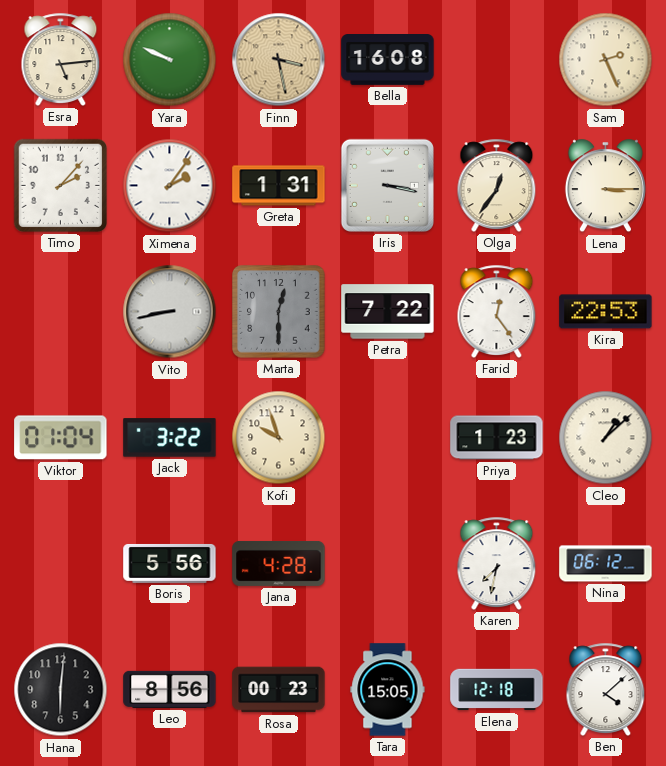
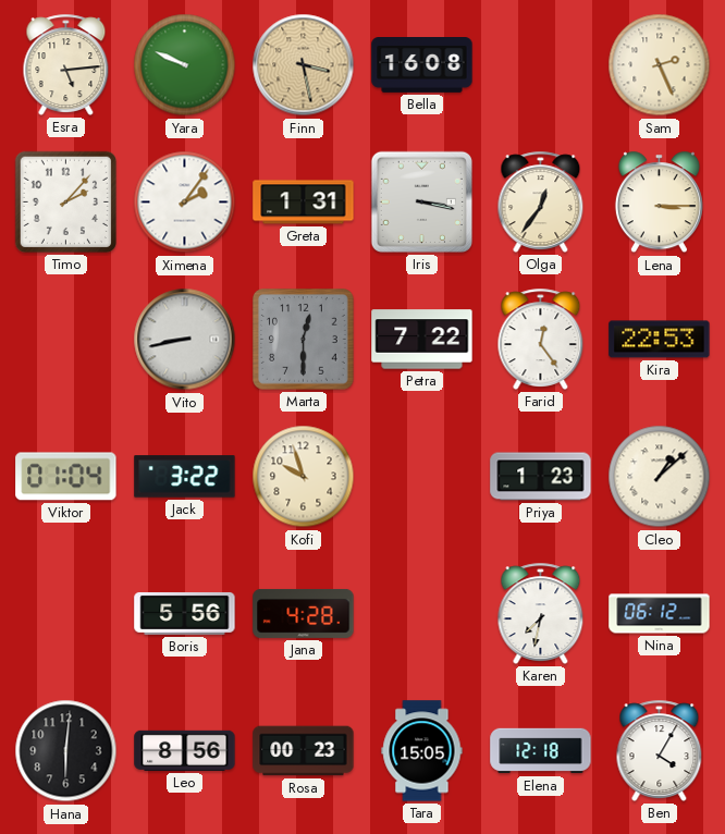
Ben: 4:08 -> 4:05
